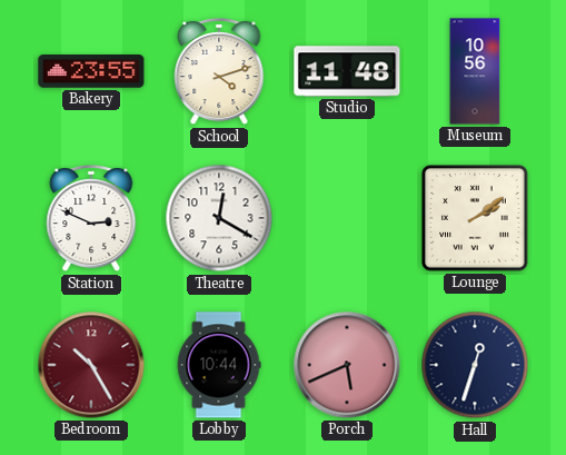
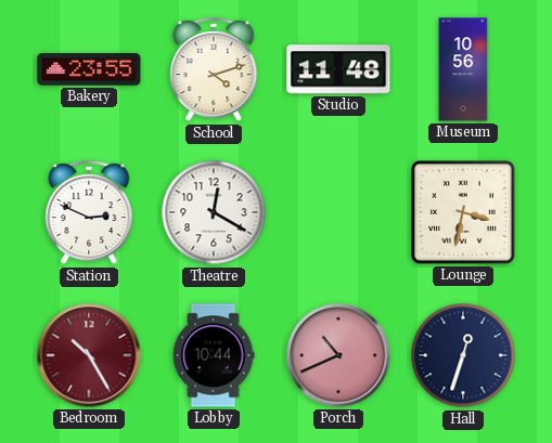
Lounge: 2:09 -> 3:32
Porch: 5:41 -> 10:41
